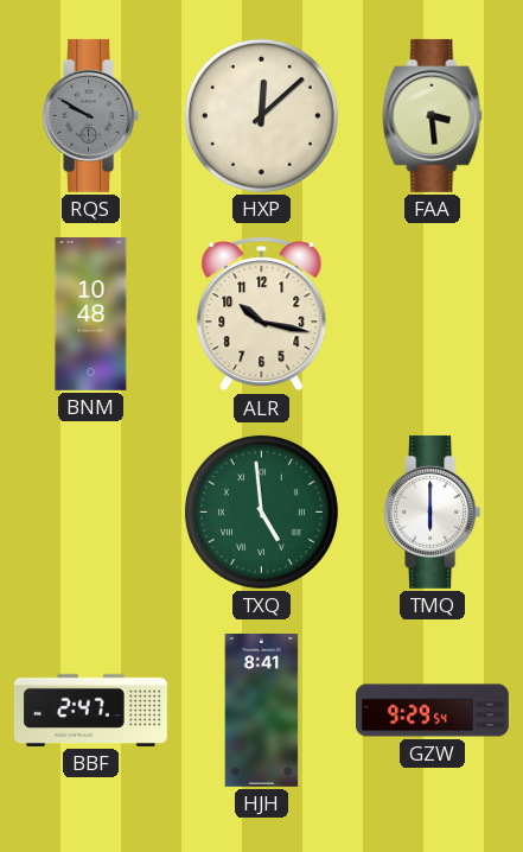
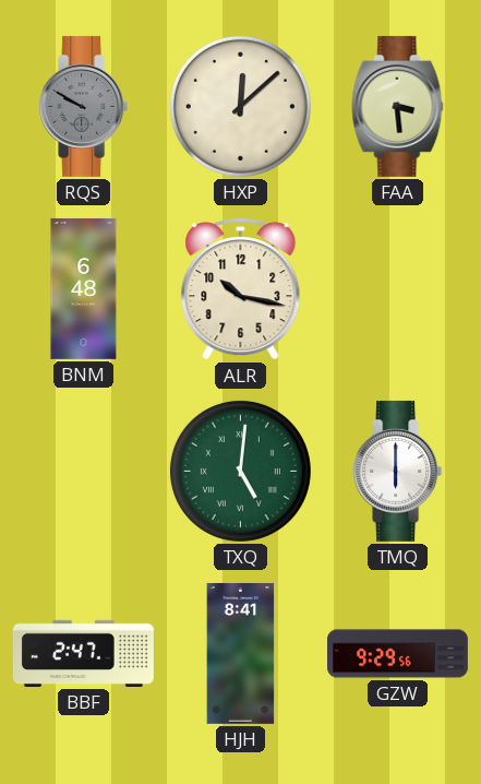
BNM: 10:48 -> 6:48
TXQ: 4:59 -> 5:01
GZW: 9:29:54 -> 9:29:56
